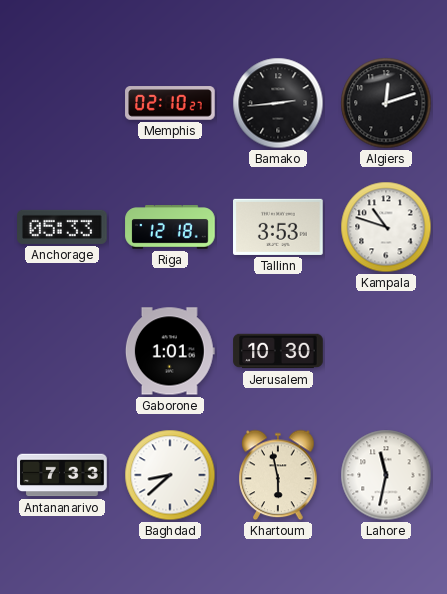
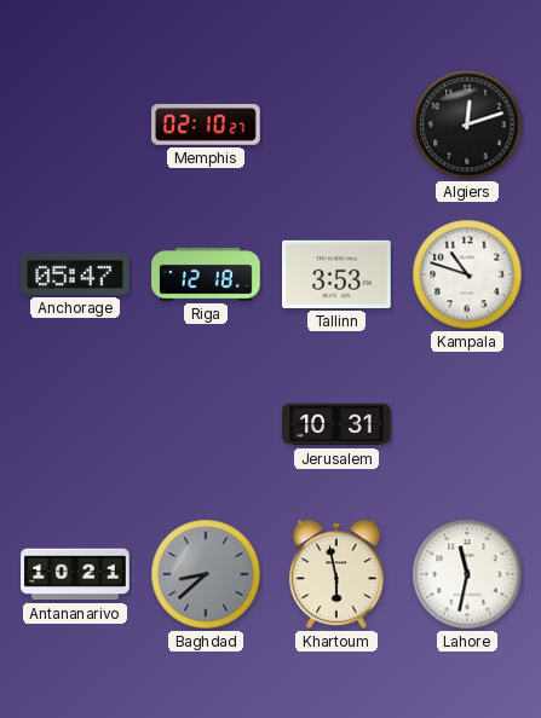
Bamako: 2:44 -> none
Anchorage: 05:33 -> 05:47
Gaborone: 1:01 -> none
Jerusalem: 10:30 -> 10:31
Antananarivo: 7:33 -> 10:21
Baghdad dial: white -> grey
